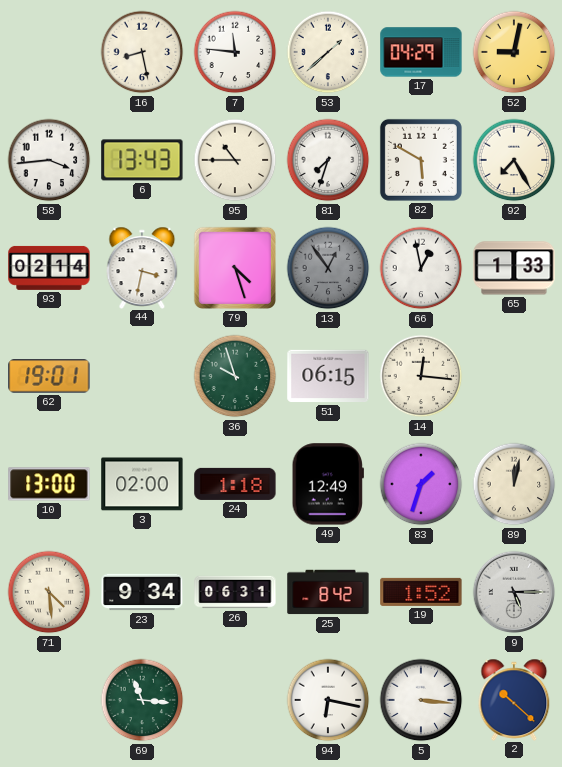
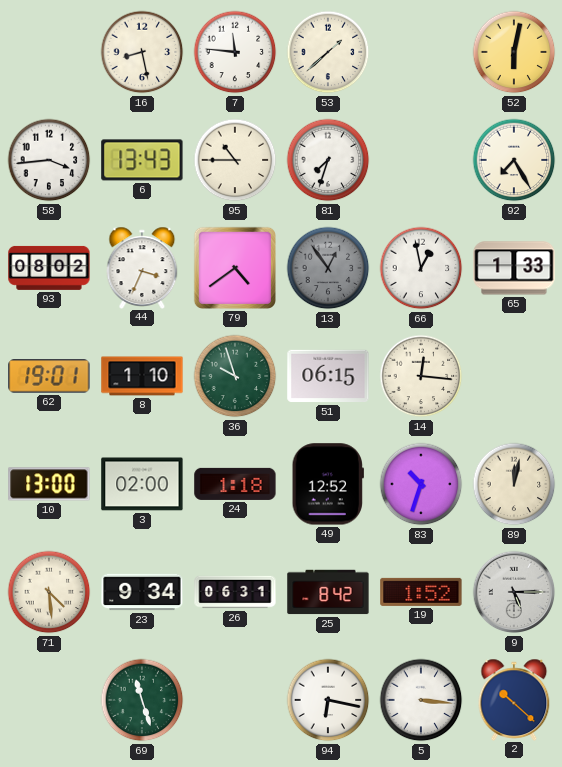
17: 04:29 -> none
52: 9:02 -> 6:02
82: 5:50 -> none
93: 02:14 -> 08:02
44: 3:32 -> 3:34
79: 4:27 -> 4:39
8: none -> 1:10
49: 12:49 -> 12:52
83: 1:33 -> 10:33
69: 11:16 -> 11:27
